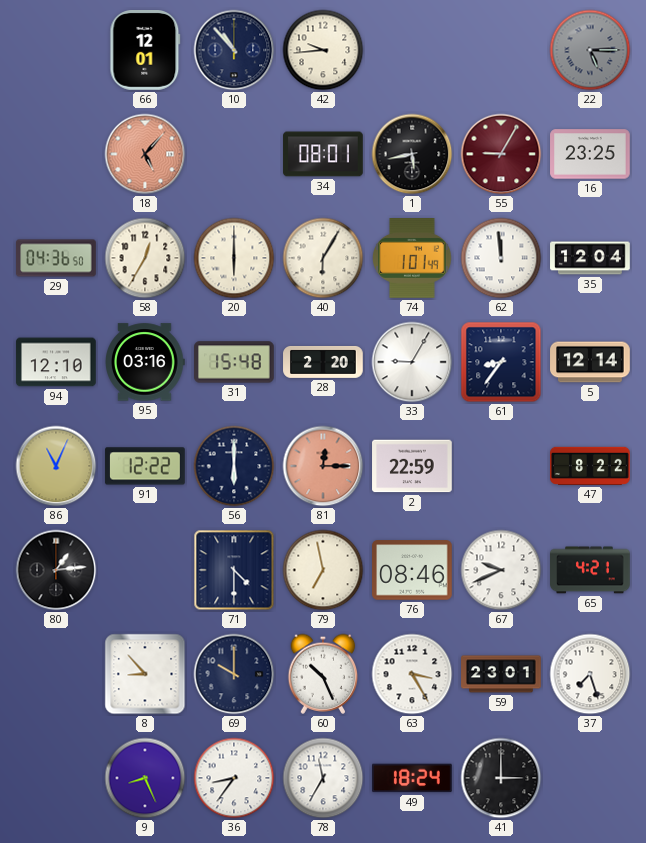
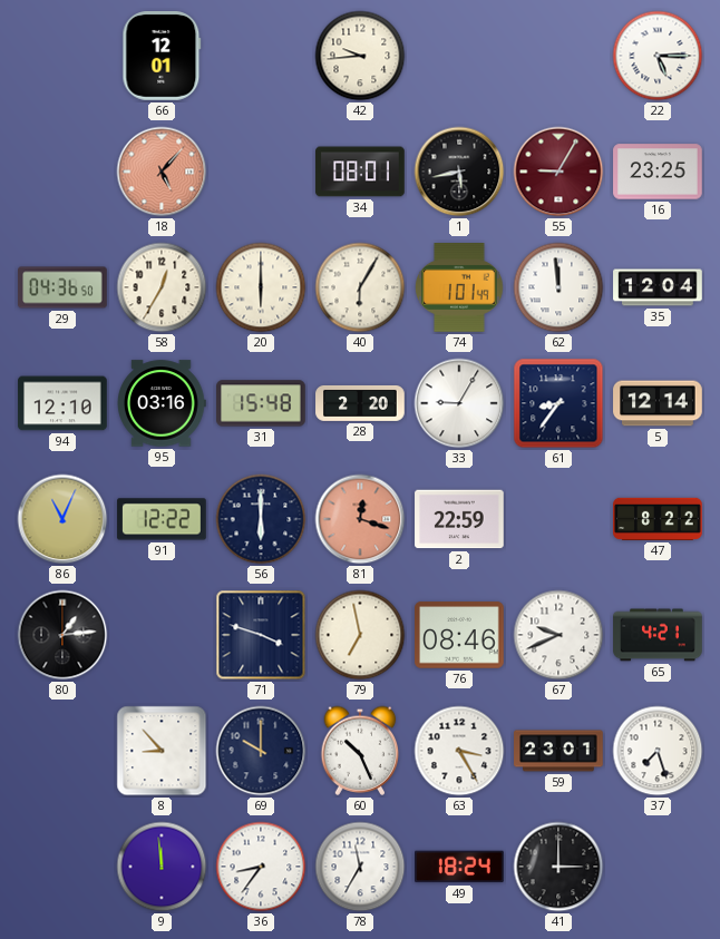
10: 10:53 -> none
22 dial: grey -> white
81: 12:15 -> 12:18
71: 4:30 -> 3:48
9: 8:26 -> 11:59
